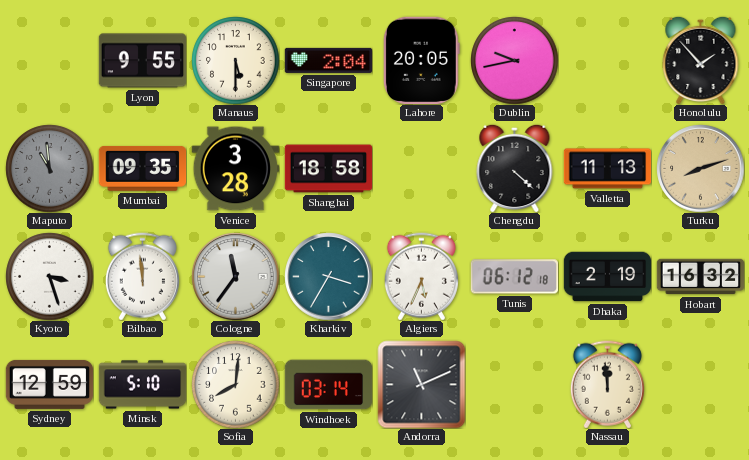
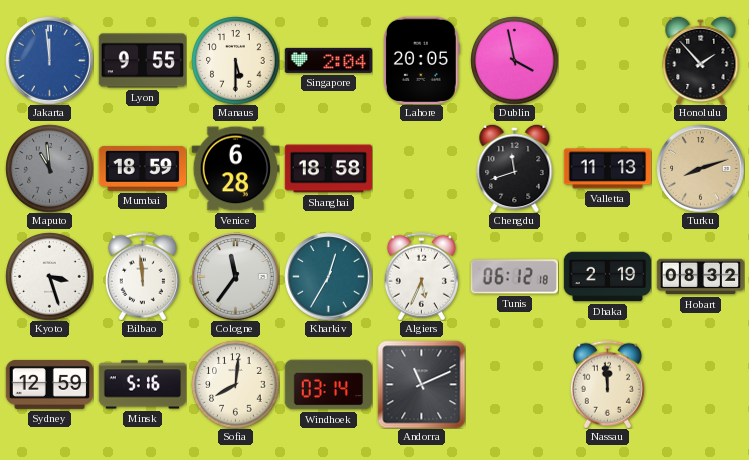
Jakarta: none -> 11:59
Dublin: 9:43 -> 3:58
Mumbai: 09:35 -> 18:59
Venice: 3:28 -> 6:28
Chengdu: 4:22 -> 11:42
Kharkiv: 3:35 -> 12:35
Hobart: 16:32 -> 08:32
Minsk: 5:10 -> 5:16
